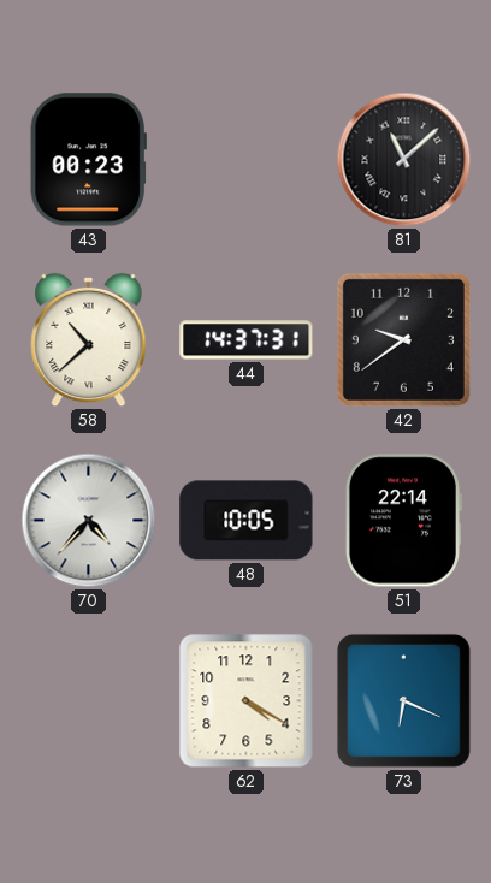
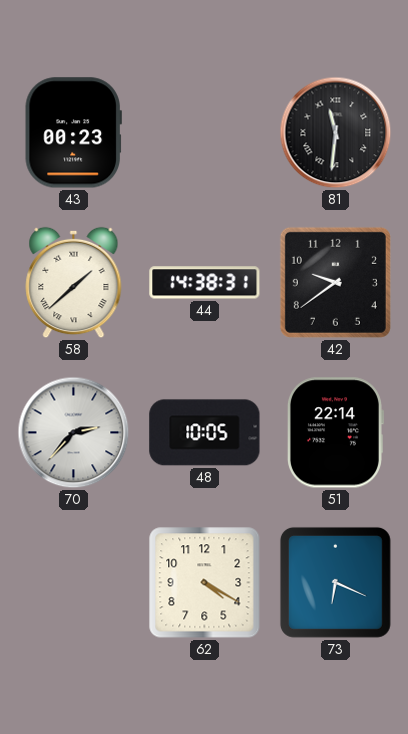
81: 11:08 -> 11:31
58: 10:38 -> 1:38
44: 14:37 -> 14:38
70: 4:37 -> 2:37
